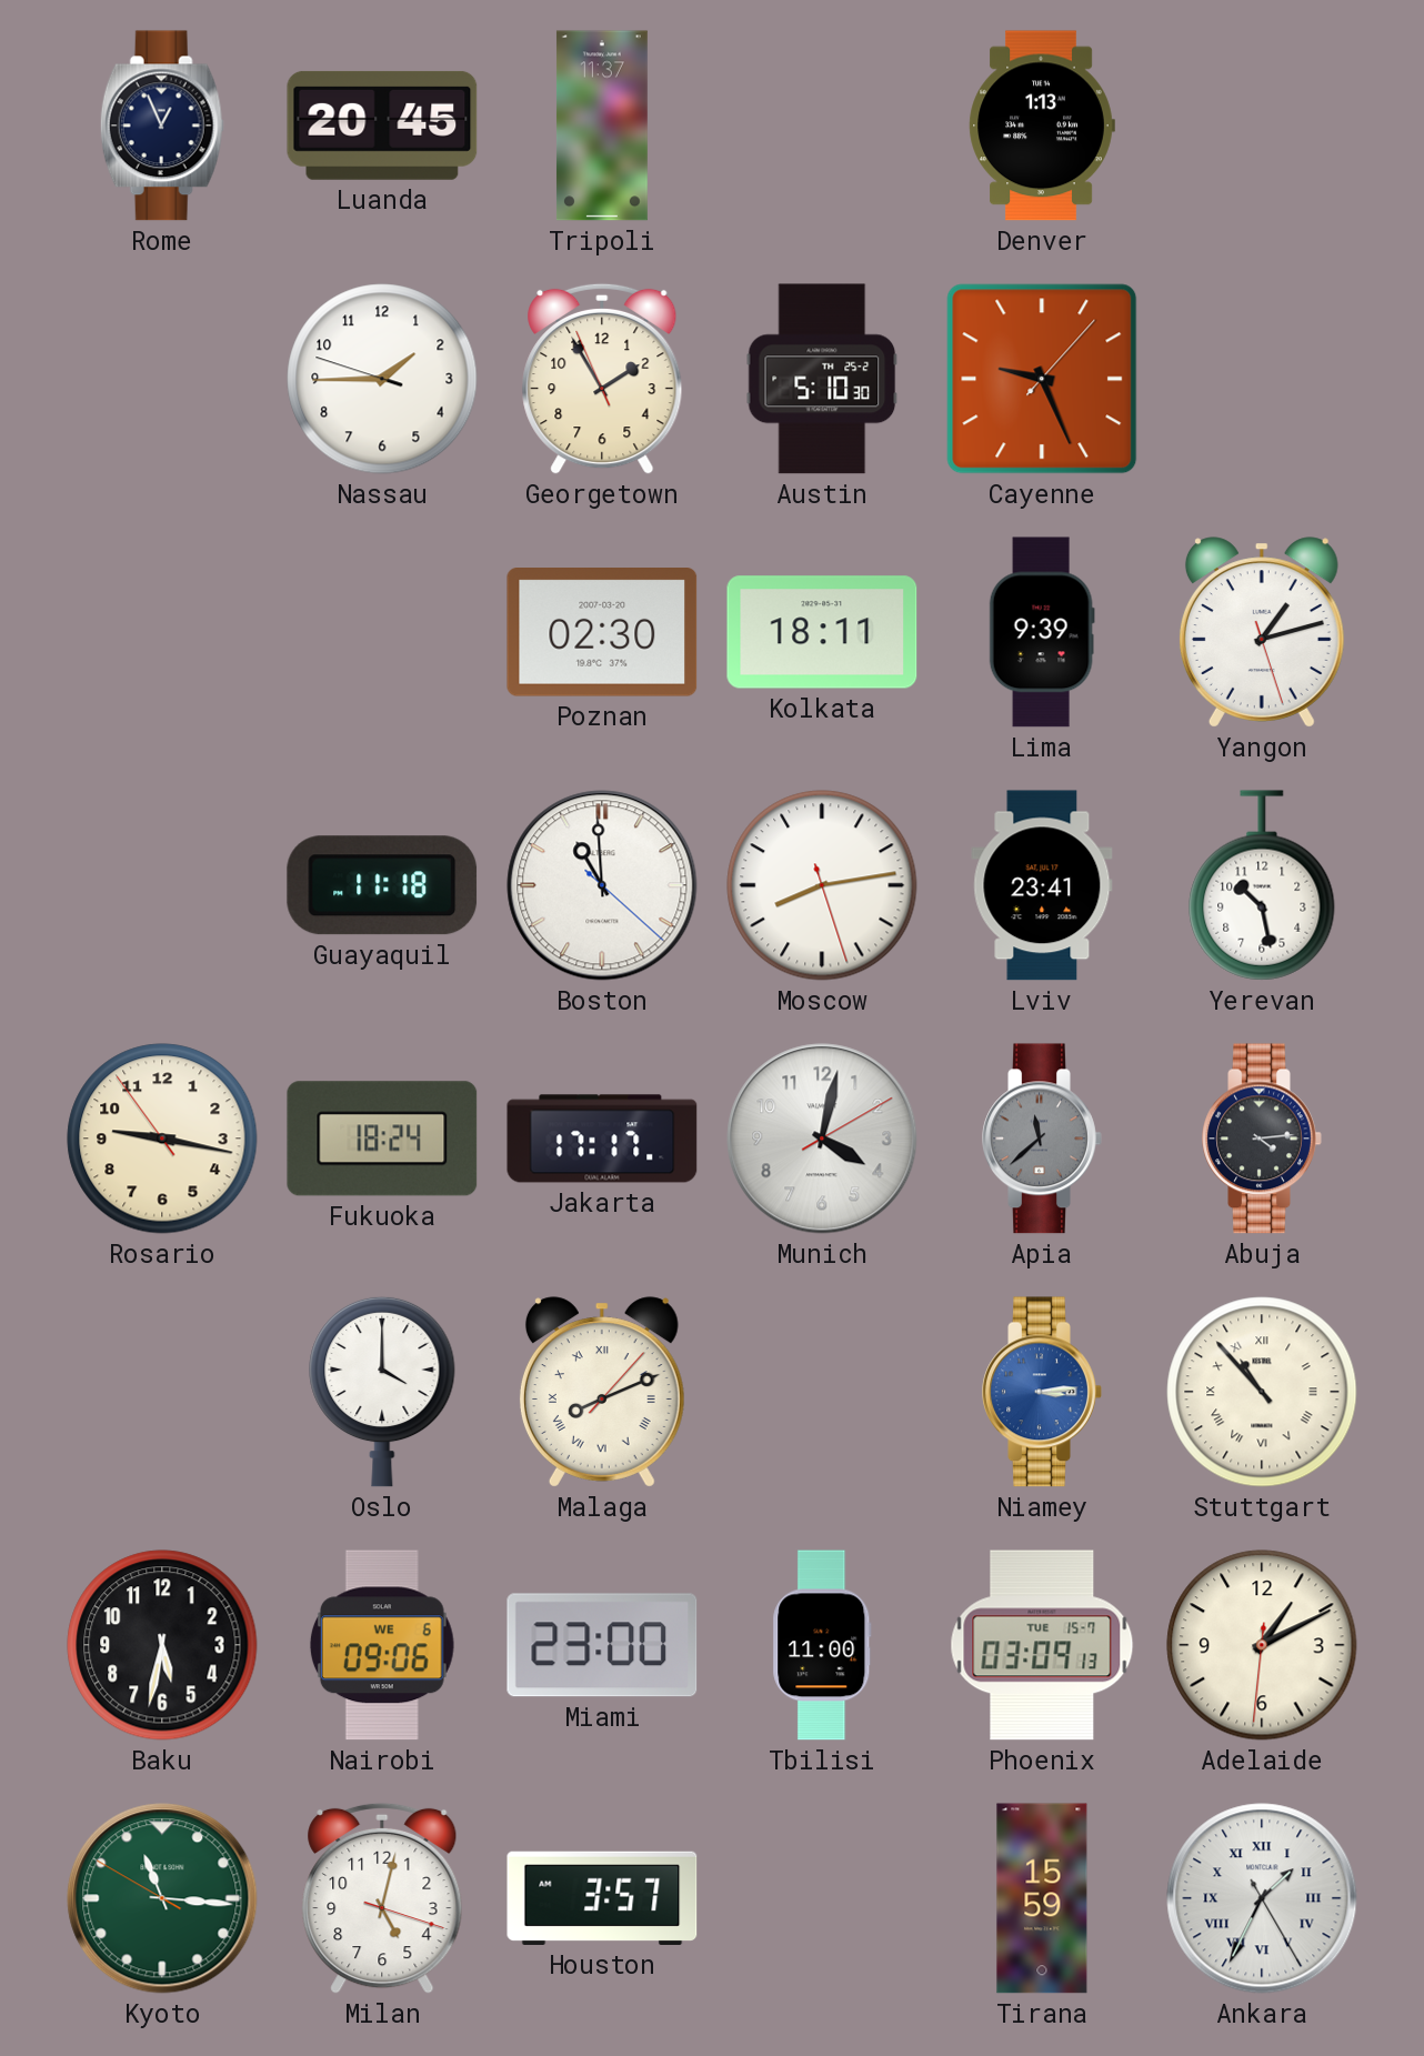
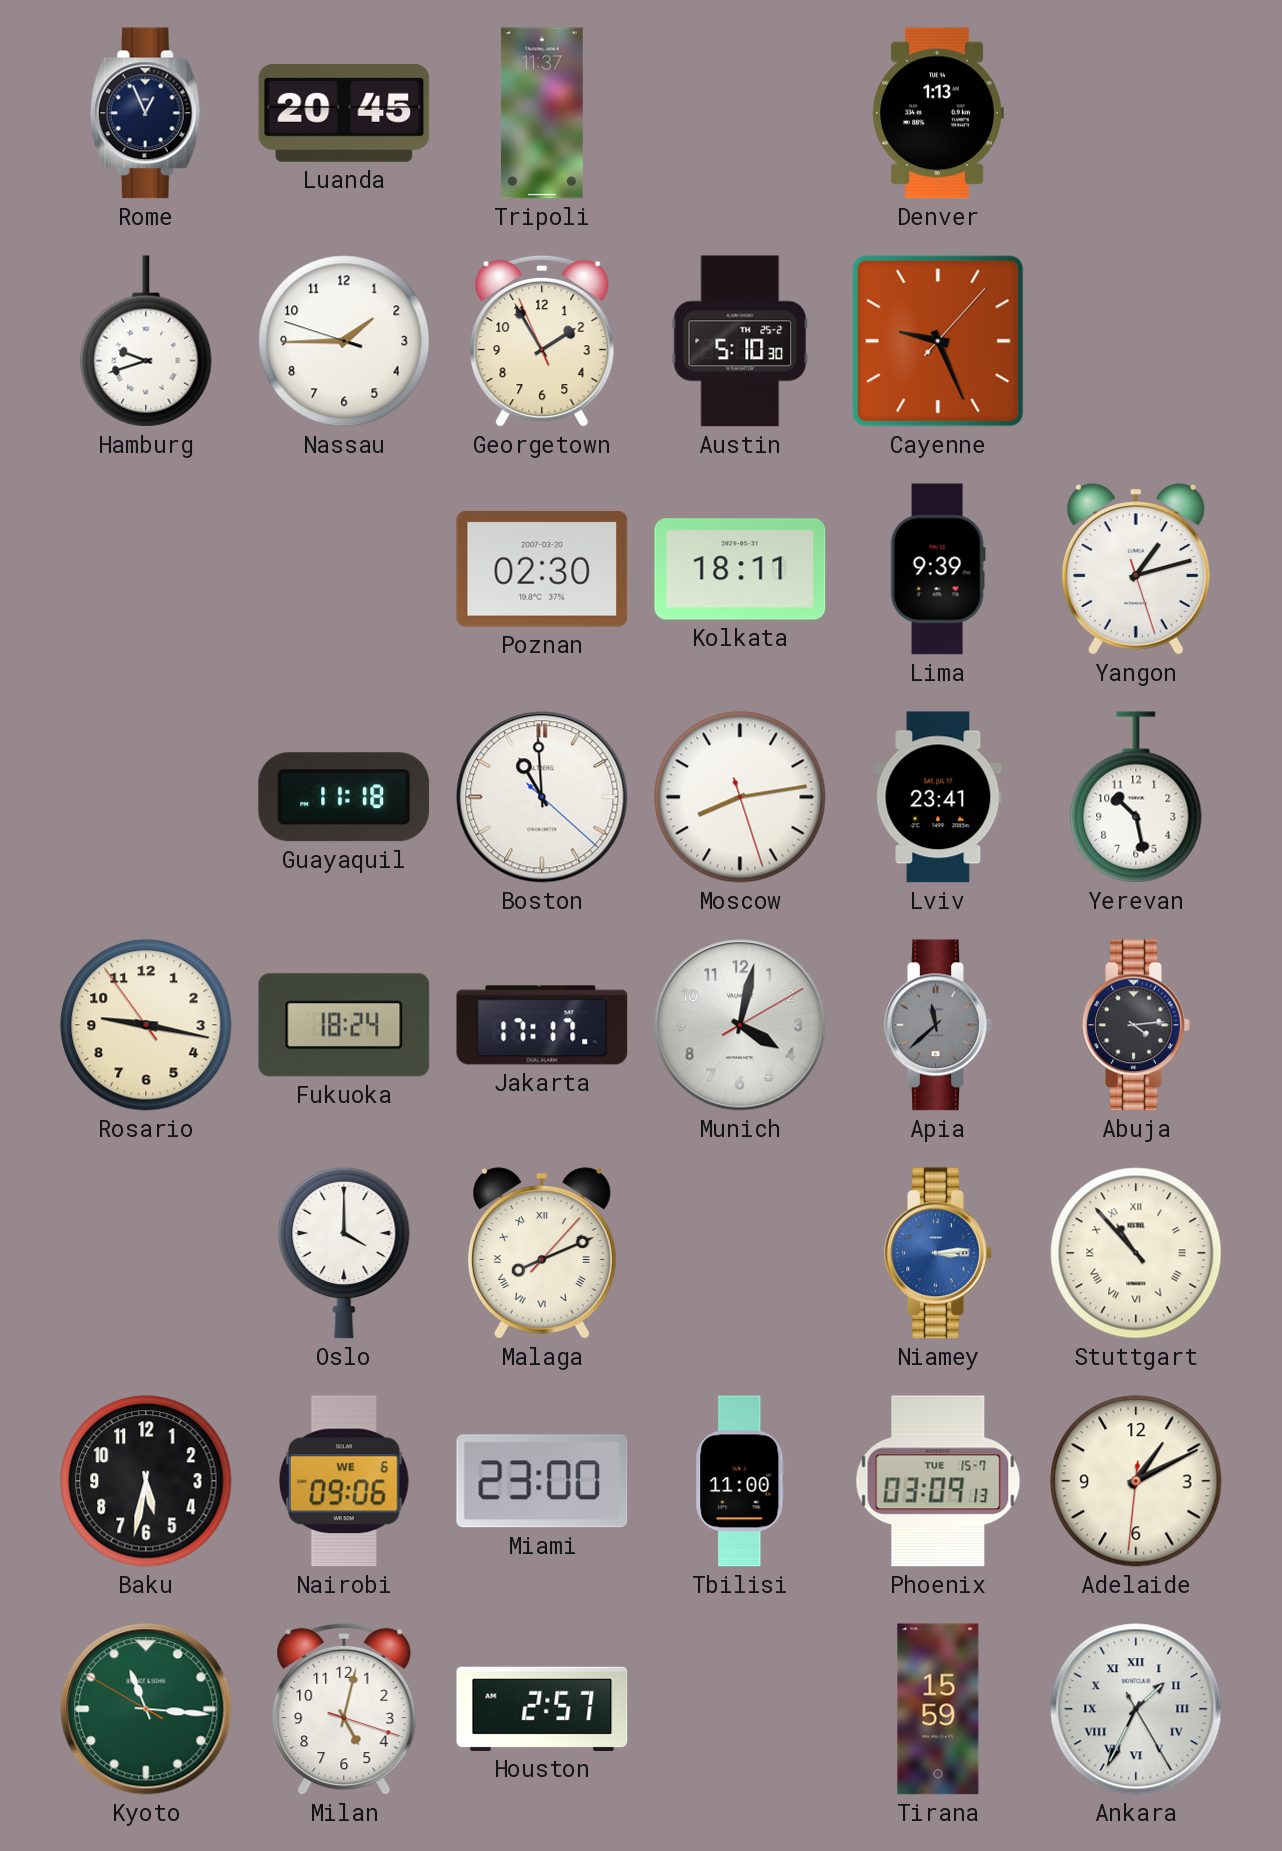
Hamburg: none -> 9:42
Houston: 3:57 -> 2:57
